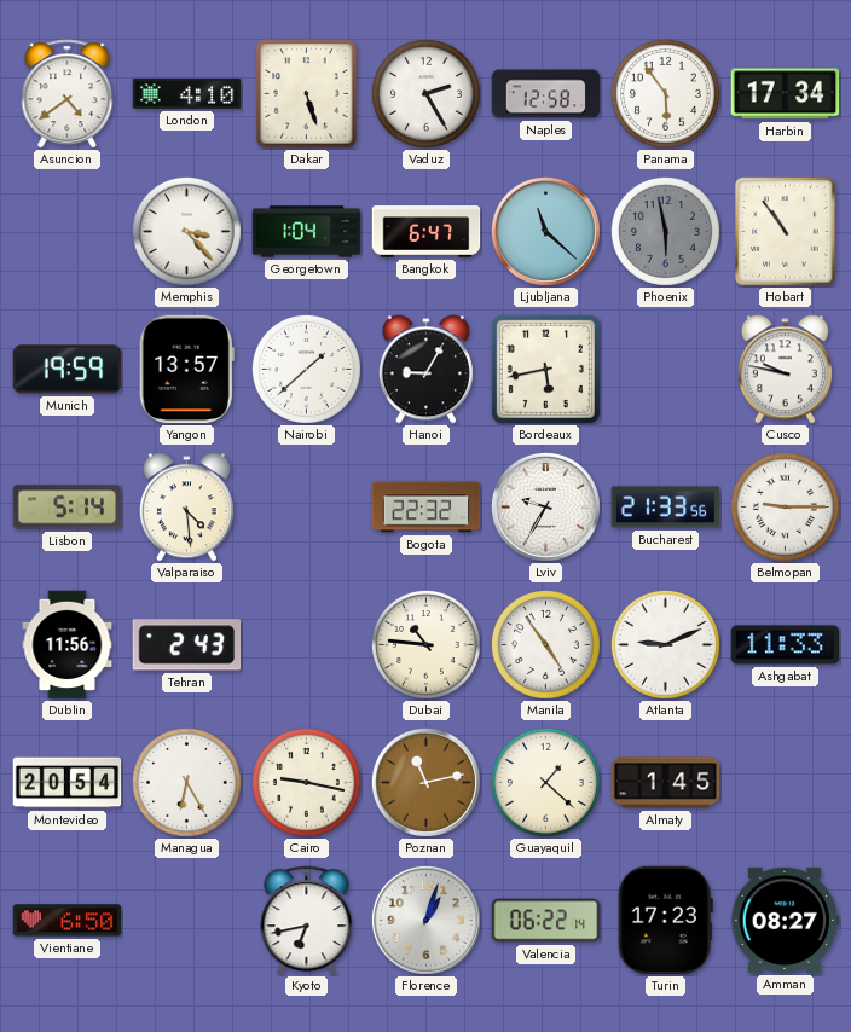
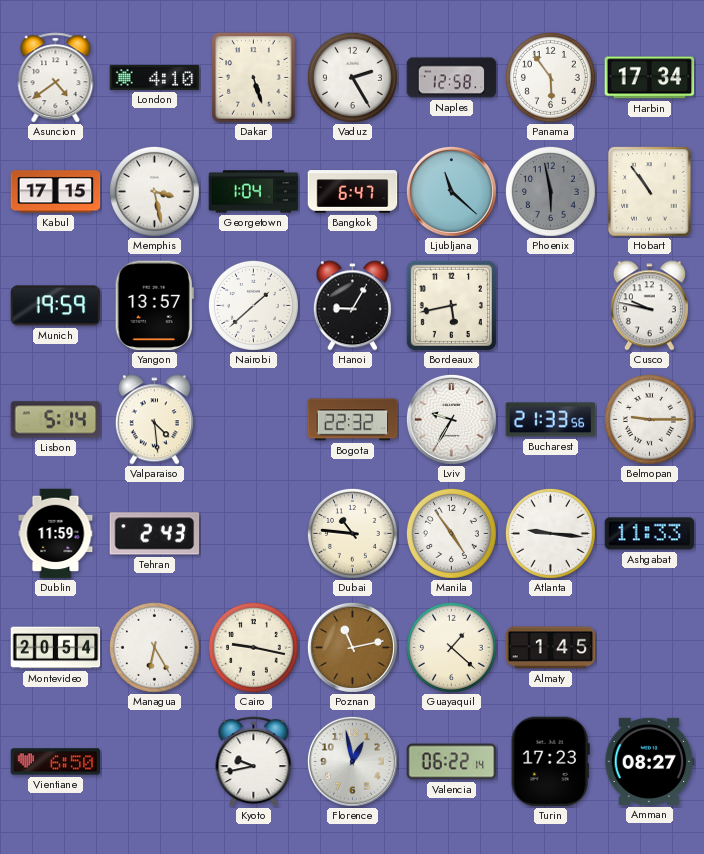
Kabul: none -> 17:15
Memphis: 3:23 -> 3:28
Dublin: 11:56 -> 11:59
Atlanta: 9:11 -> 9:16
Kyoto: 6:43 -> 9:43
Florence: 1:03 -> 12:58
